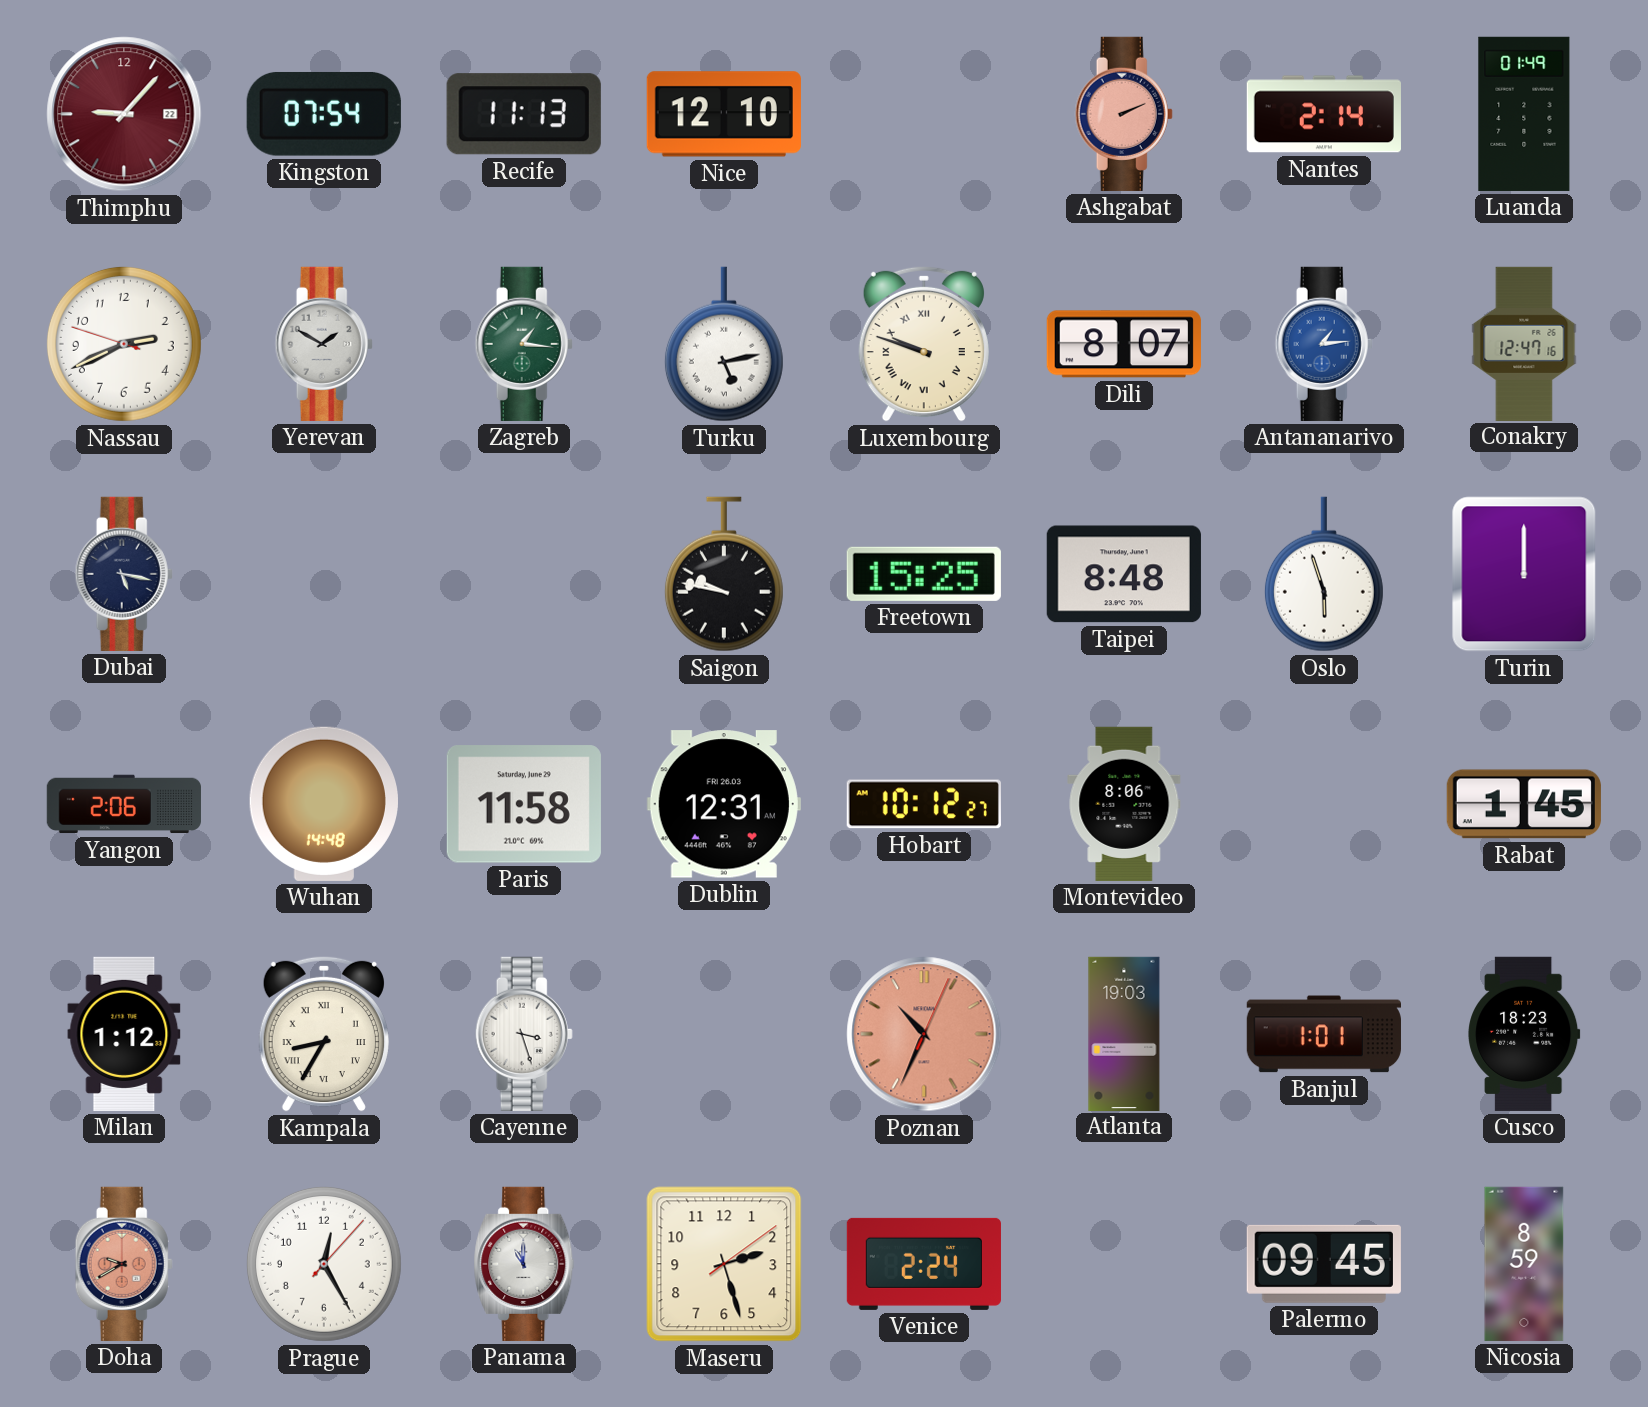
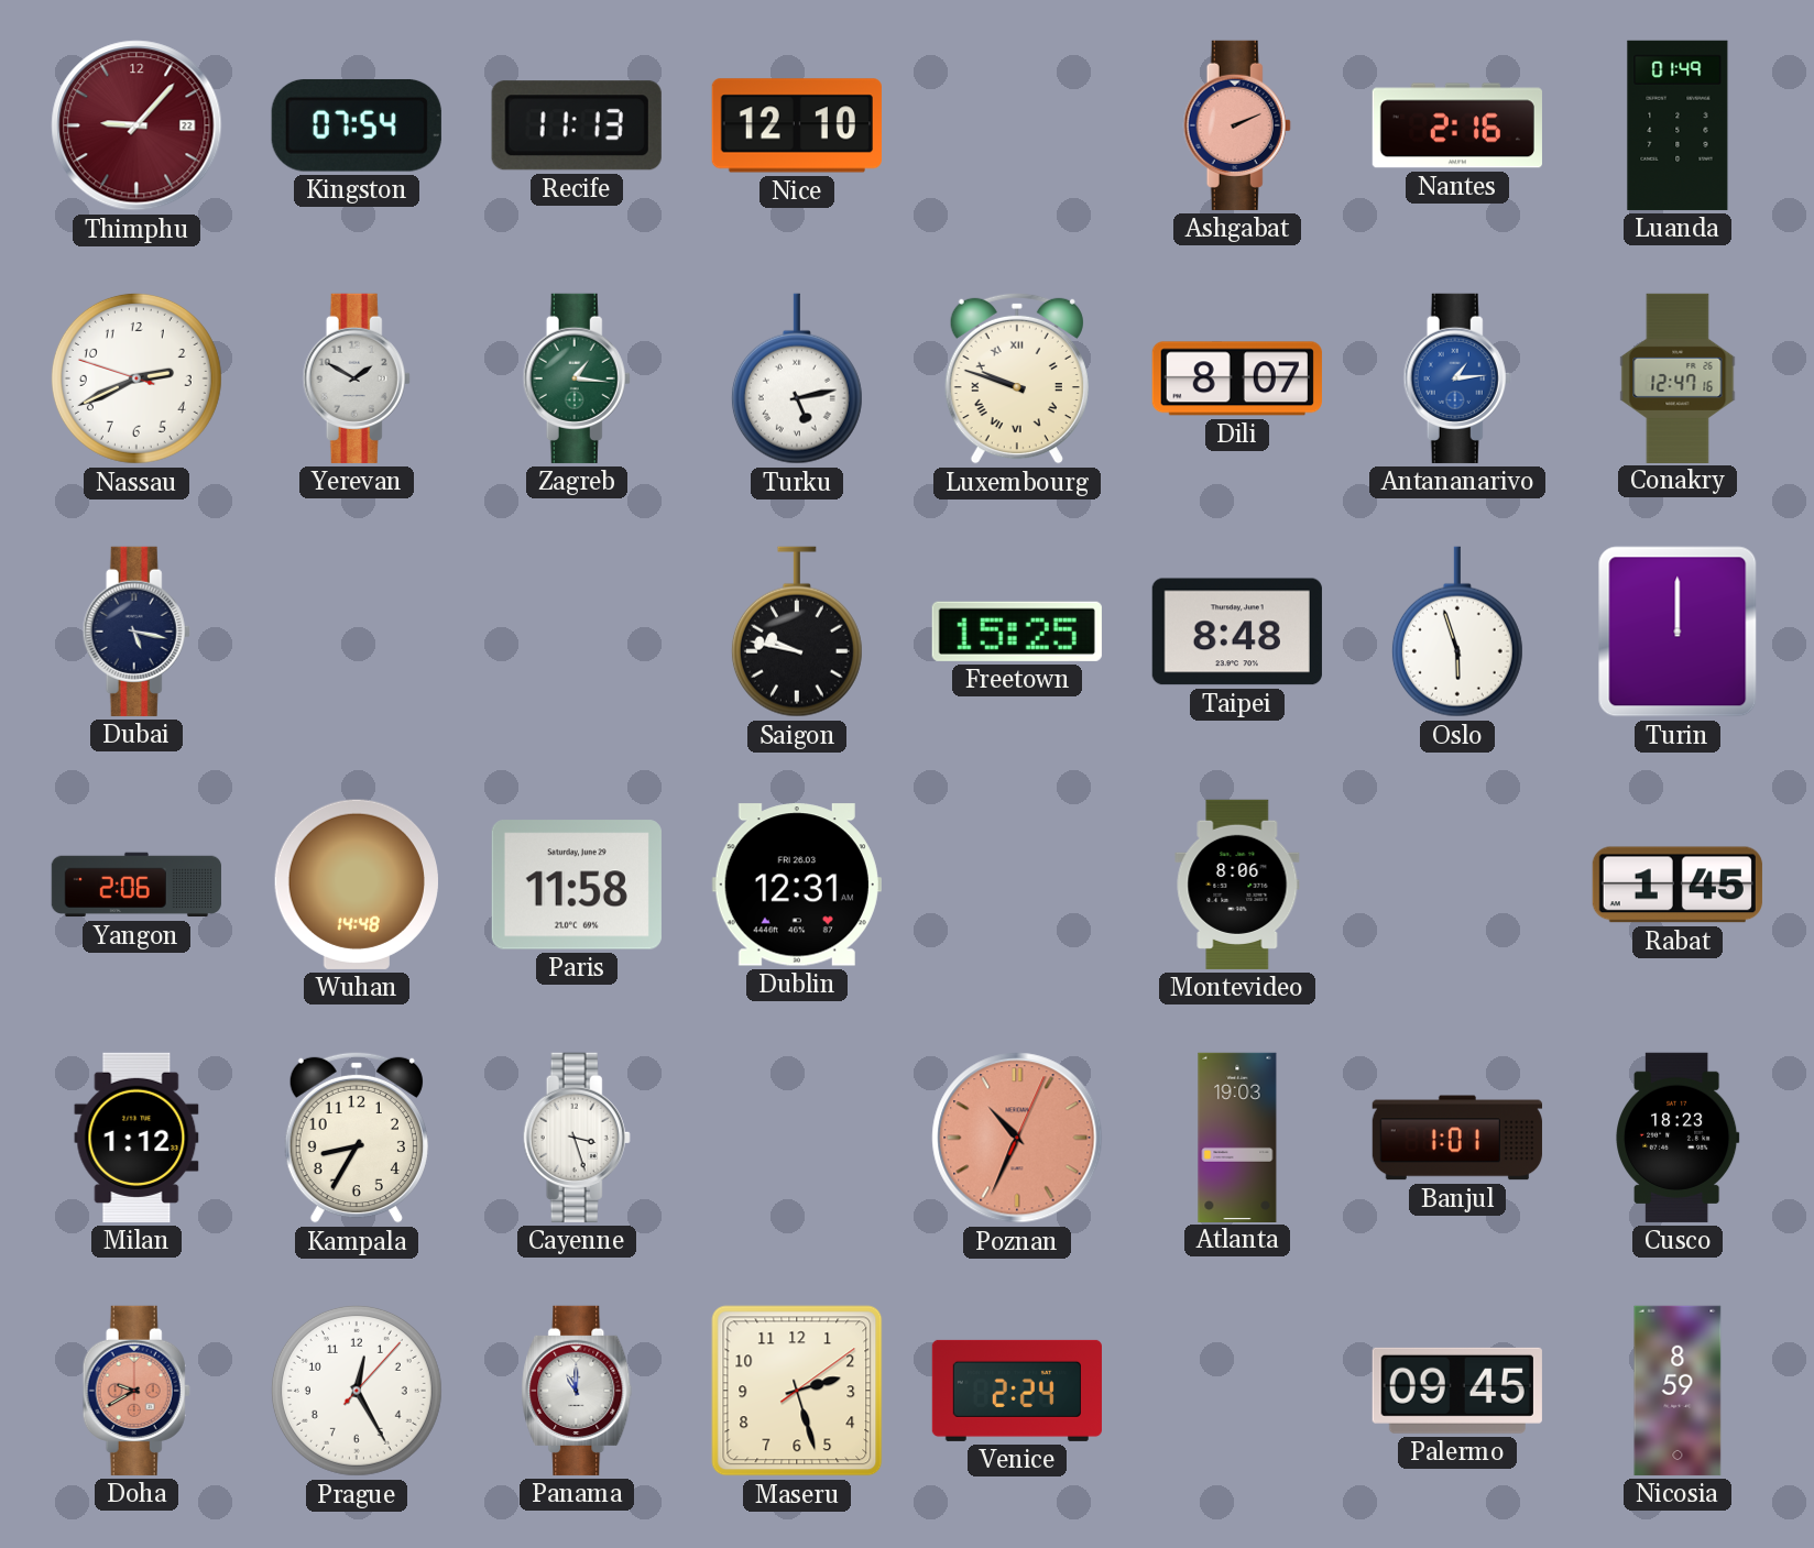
Nantes: 2:14 -> 2:16
Hobart: 10:12 -> none
Kampala numerals: Roman -> Arabic
